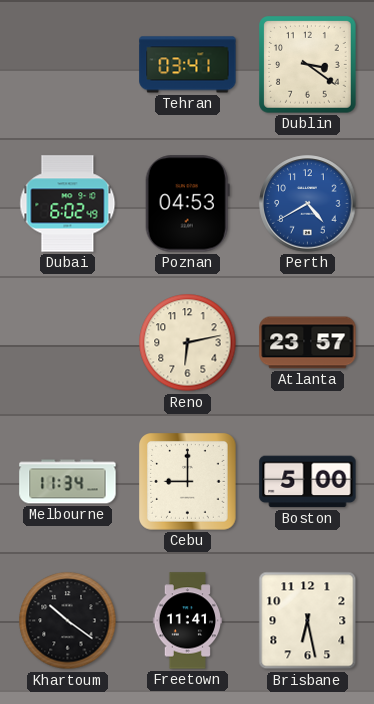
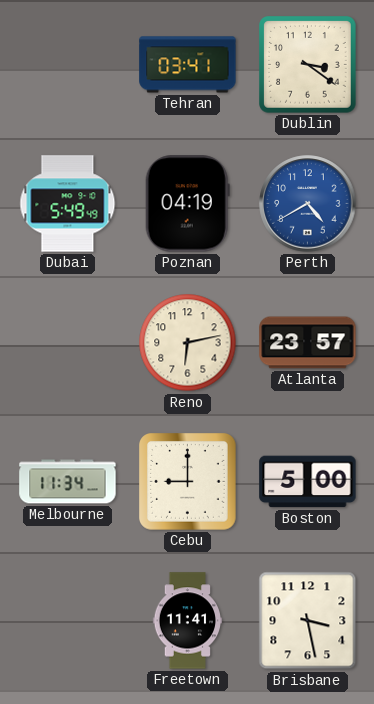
Dubai: 6:02 -> 5:49
Poznan: 04:53 -> 04:19
Khartoum: 10:21 -> none
Brisbane: 6:28 -> 3:28
